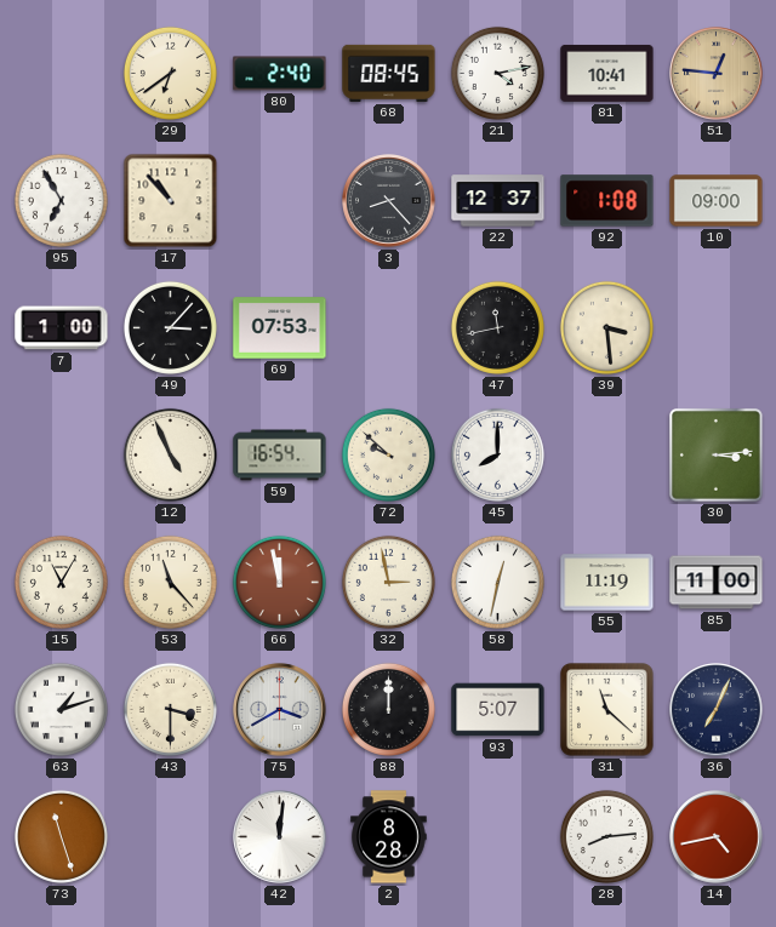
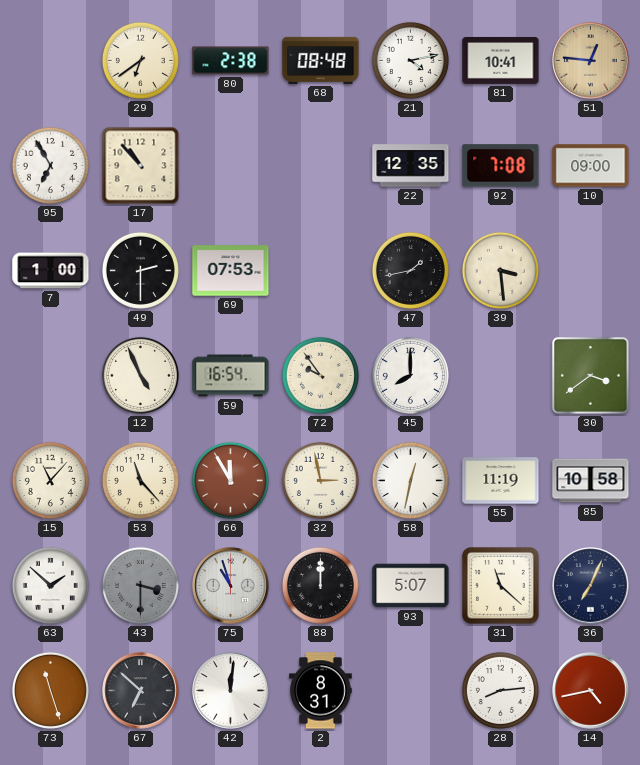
80: 2:40 -> 2:38
68: 08:45 -> 08:48
3: 8:23 -> none
22: 12:37 -> 12:35
92: 1:08 -> 7:08
49: 3:07 -> 2:30
47: 11:43 -> 1:43
72: 9:52 -> 9:54
30: 3:14 -> 3:39
15: 11:05 -> 11:07
66: 11:58 -> 11:55
85: 11:00 -> 10:58
63: 1:12 -> 1:52
43 dial: cream -> grey
75: 3:40 -> 10:57
67: none -> 6:52
2: 8:28 -> 8:31
